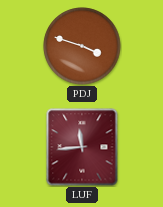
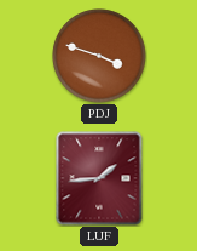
LUF: 11:44 -> 1:44
